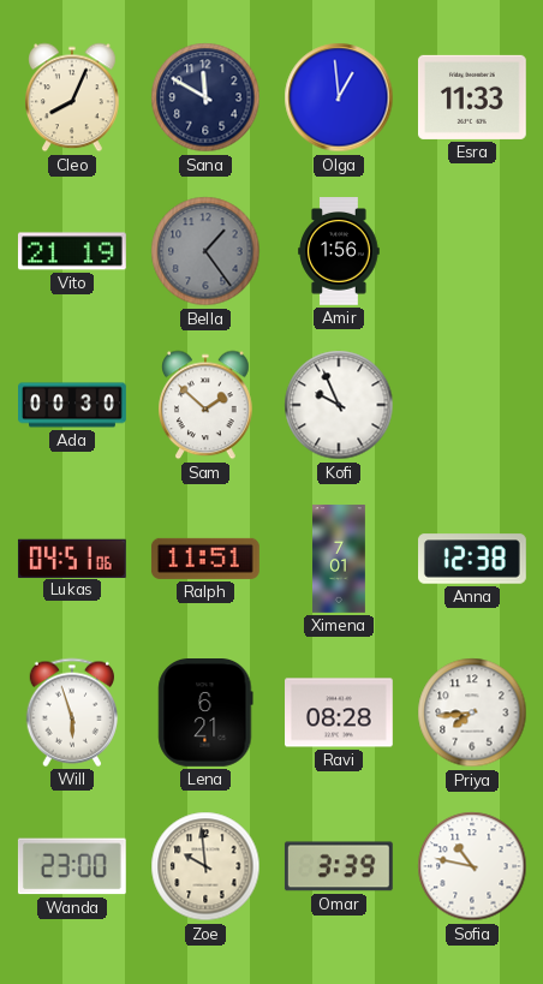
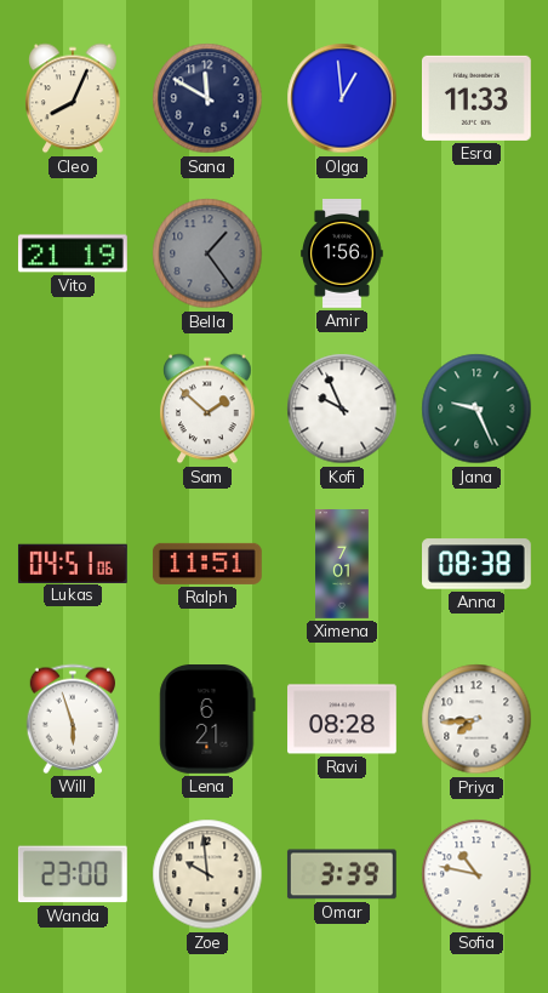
Ada: 00:30 -> none
Jana: none -> 9:26
Anna: 12:38 -> 08:38
